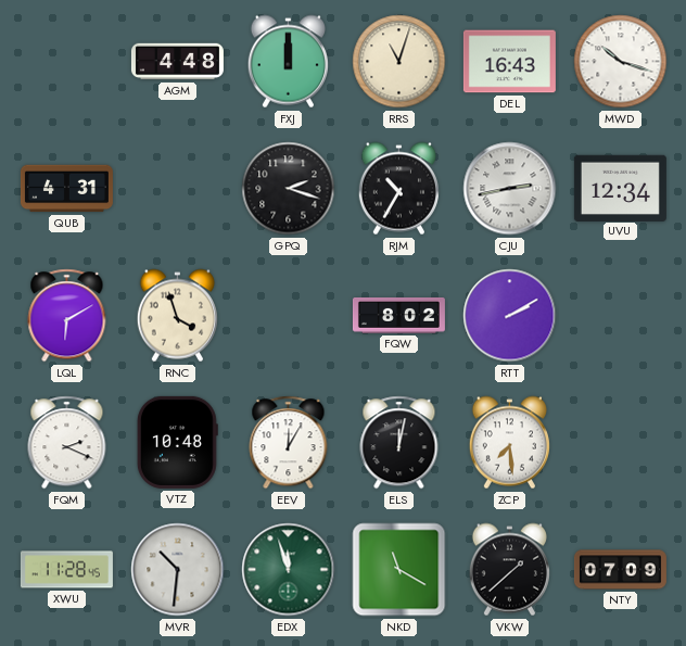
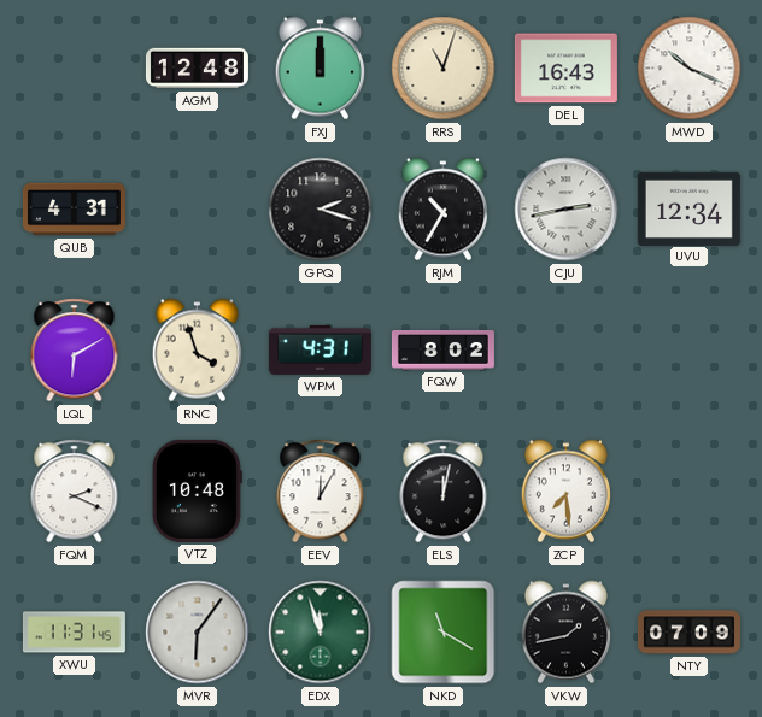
AGM: 4:48 -> 12:48
MWD: 10:18 -> 10:19
WPM: none -> 4:31
RTT: 2:10 -> none
XWU: 11:28 -> 11:31
MVR: 10:31 -> 6:06
VKW: 1:38 -> 1:43
